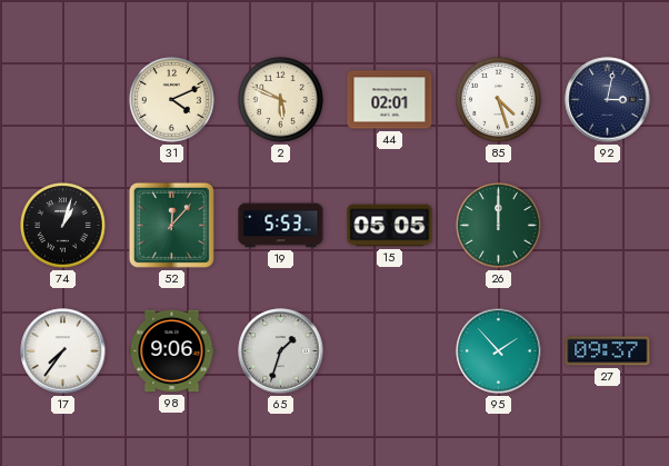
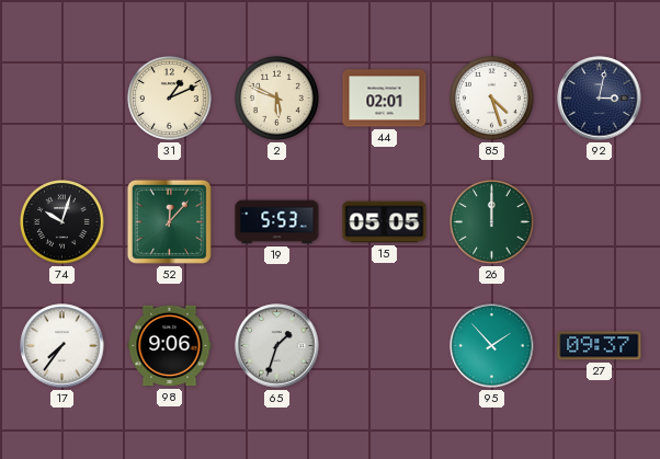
31: 4:11 -> 1:11
74: 1:03 -> 10:03
